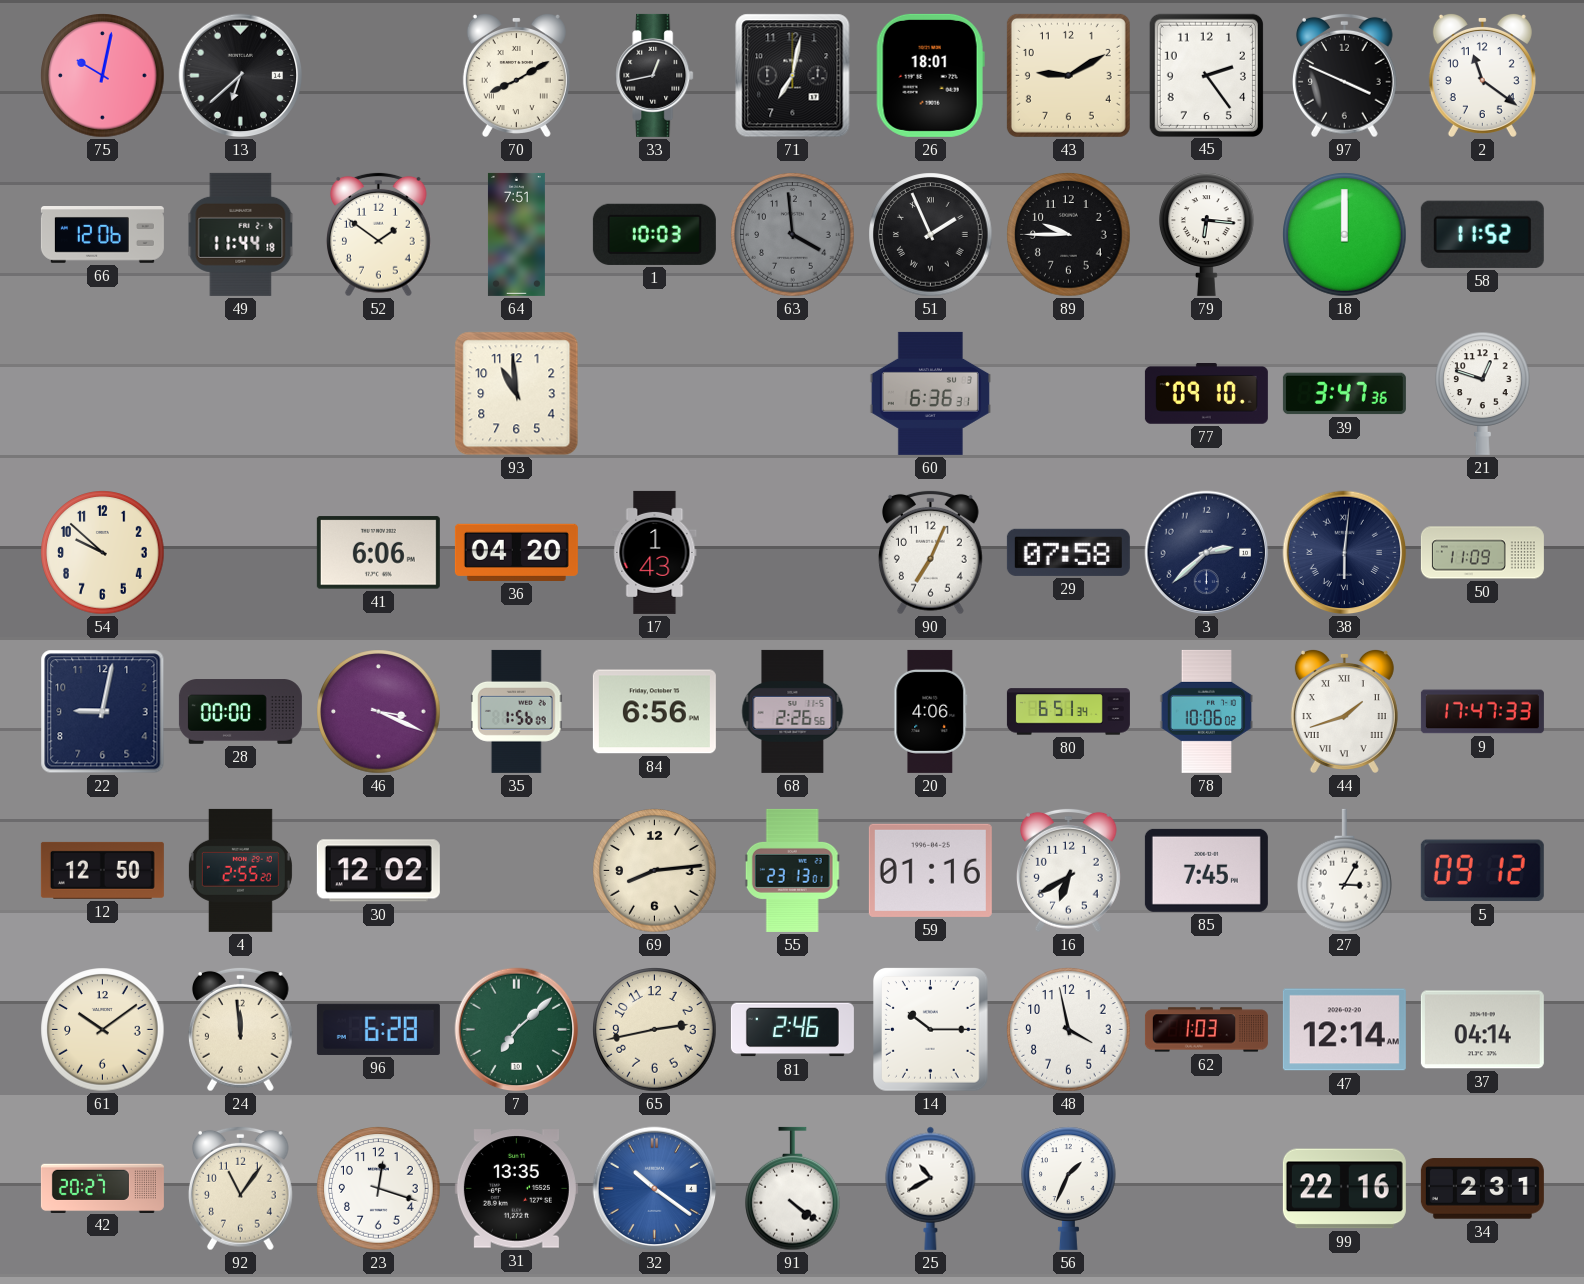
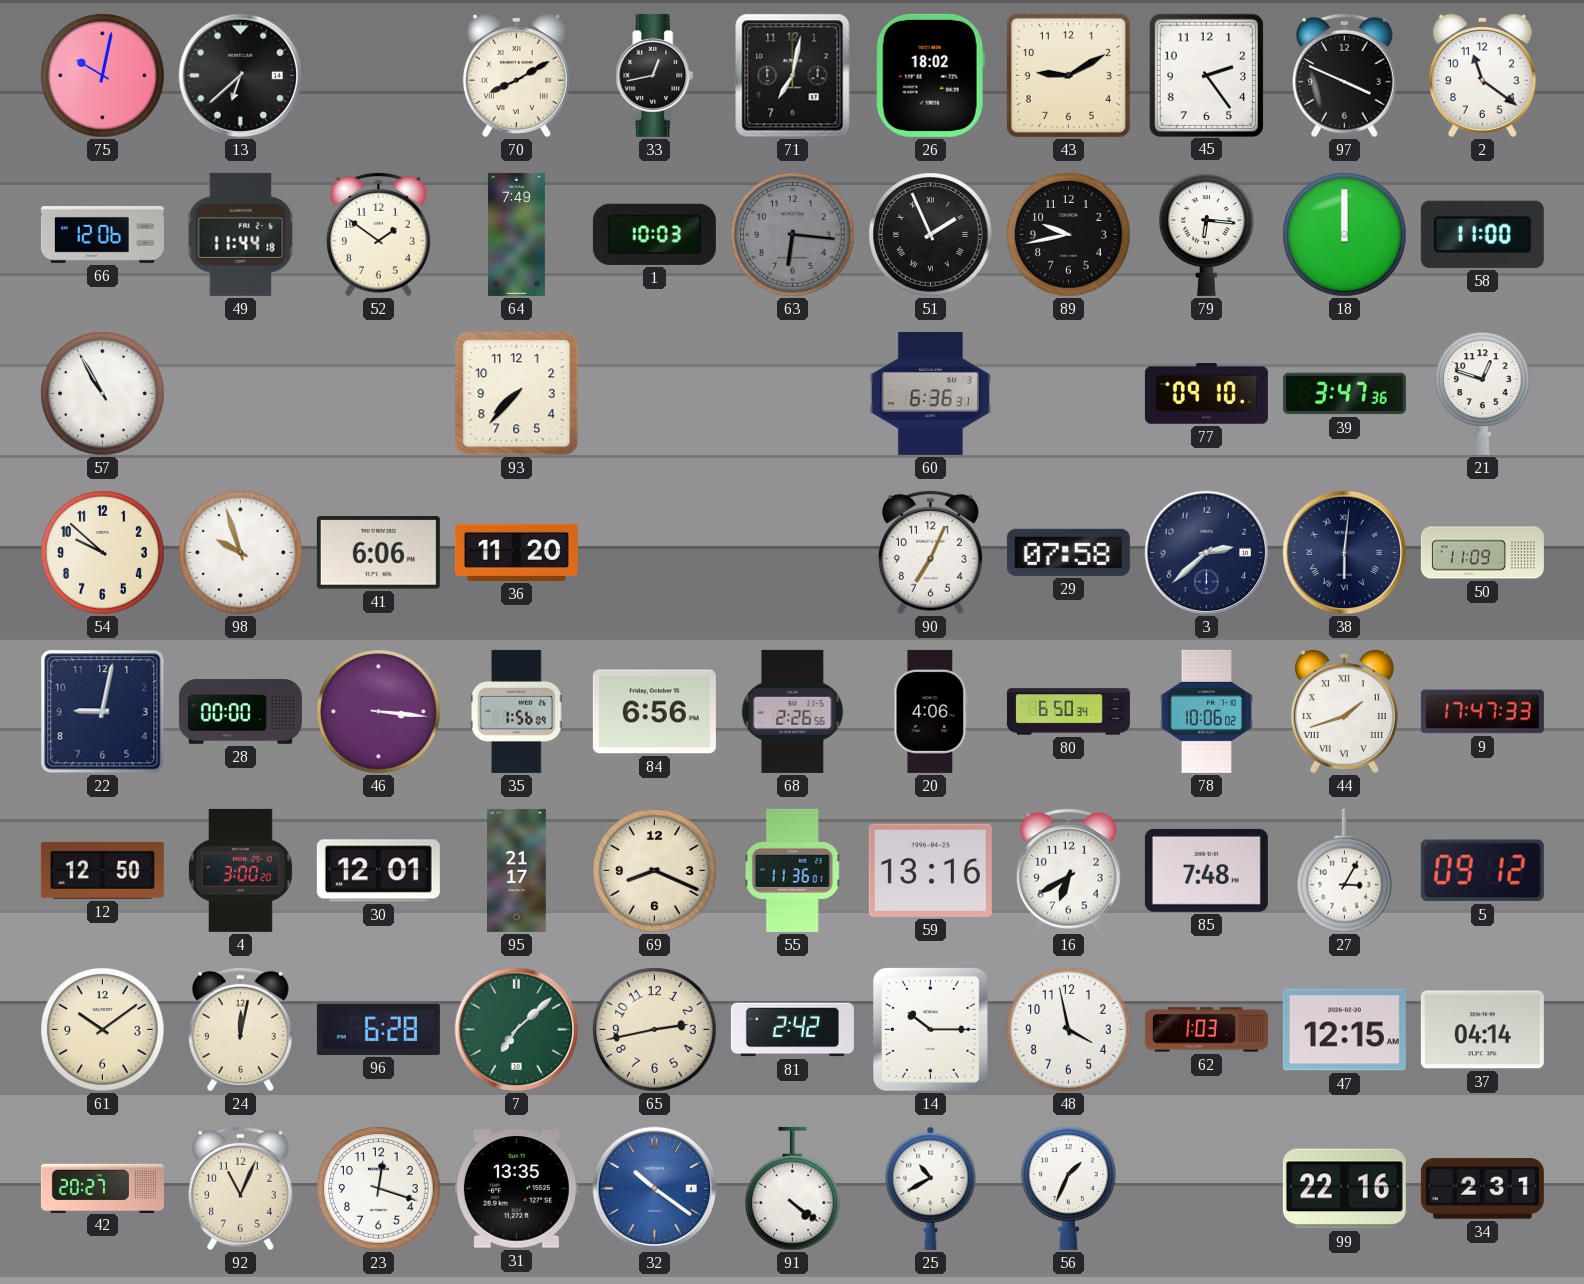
26: 18:01 -> 18:02
64: 7:51 -> 7:49
63: 3:59 -> 6:16
89: 9:45 -> 9:43
58: 11:52 -> 11:00
57: none -> 10:55
93: 10:59 -> 7:37
98: none -> 9:57
36: 04:20 -> 11:20
17: 1:43 -> none
46: 3:19 -> 3:16
80: 6:51 -> 6:50
4: 2:55 -> 3:00
30: 12:02 -> 12:01
95: none -> 21:17
69: 8:14 -> 8:19
55: 23:13 -> 11:36
59: 01:16 -> 13:16
85: 7:45 -> 7:48
24: 11:59 -> 12:02
81: 2:46 -> 2:42
47: 12:14 -> 12:15
92: 11:06 -> 11:04
